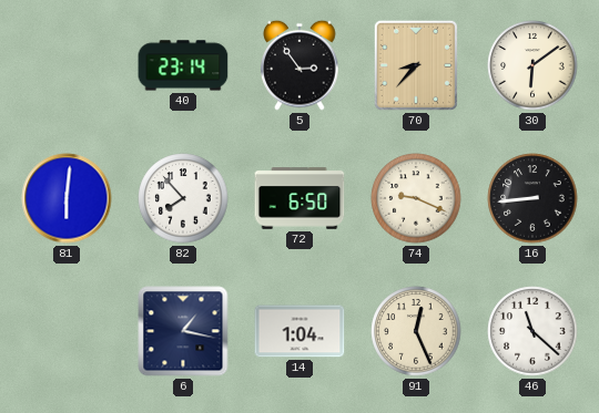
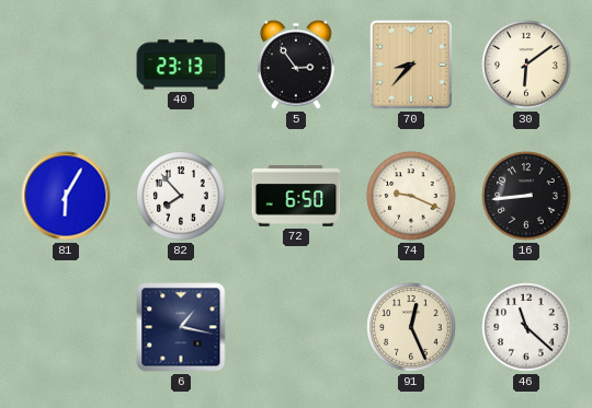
40: 23:14 -> 23:13
81: 6:01 -> 6:05
14: 1:04 -> none
